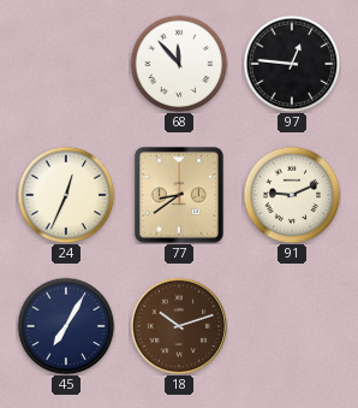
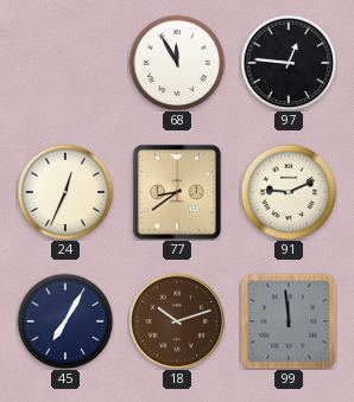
68: 11:53 -> 11:55
99: none -> 11:59
